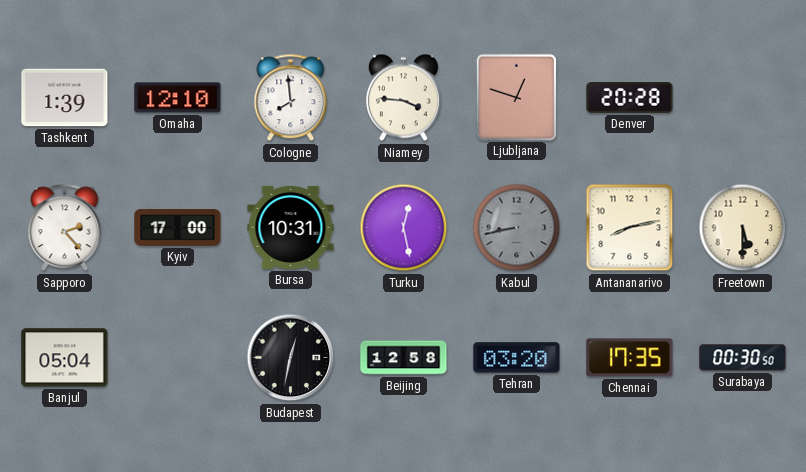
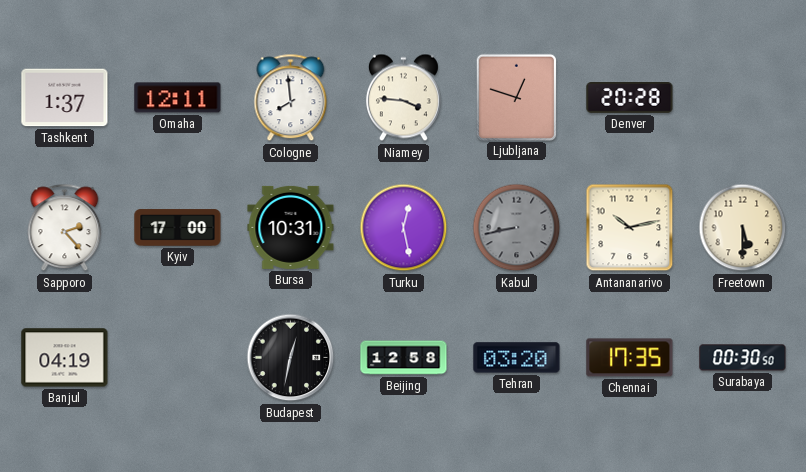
Tashkent: 1:39 -> 1:37
Omaha: 12:10 -> 12:11
Antananarivo: 8:13 -> 10:13
Banjul: 05:04 -> 04:19
